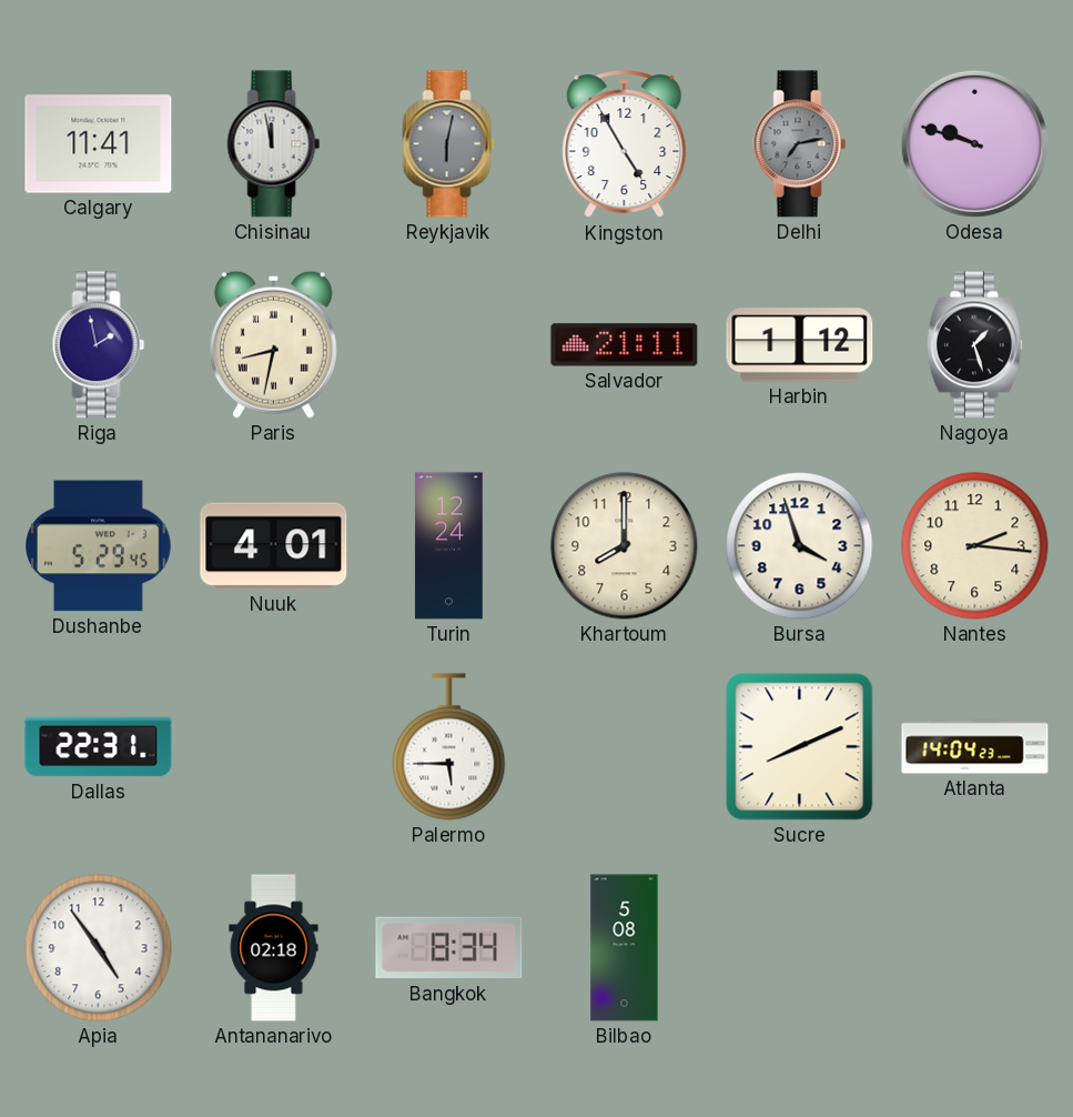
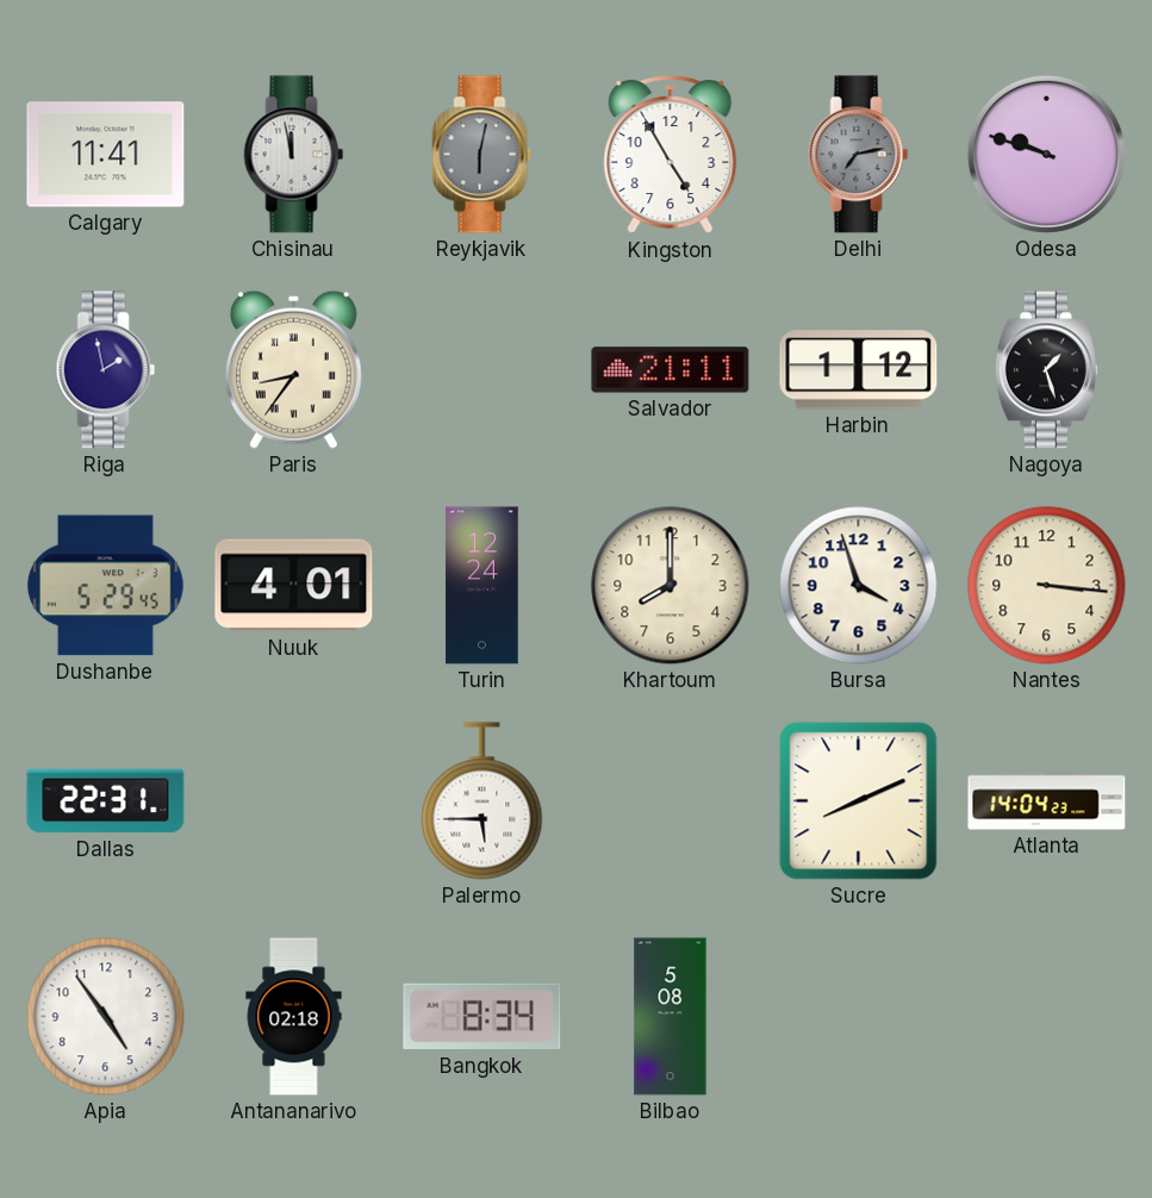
Paris: 8:32 -> 8:36
Nantes: 2:16 -> 3:16
